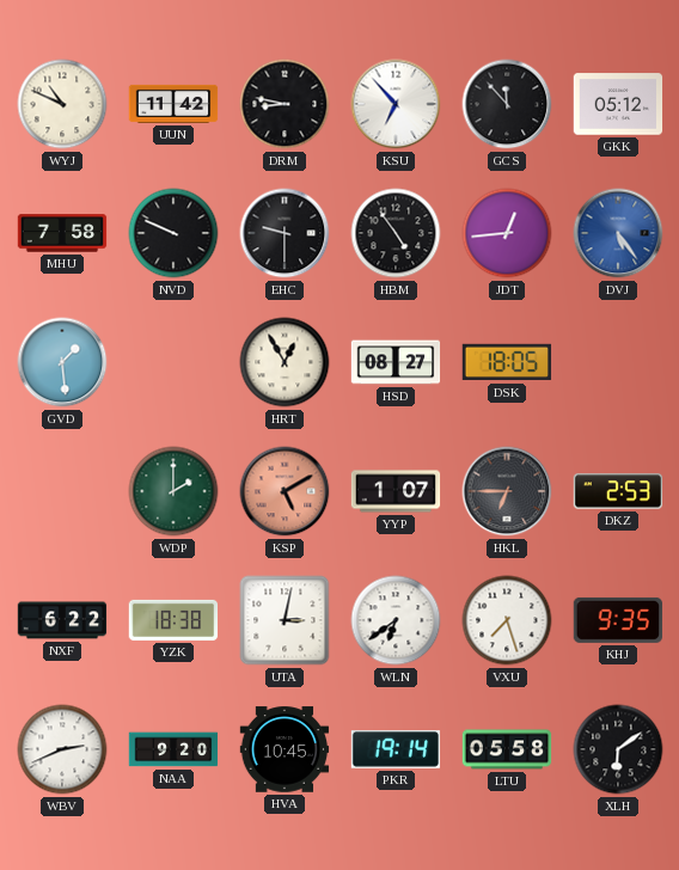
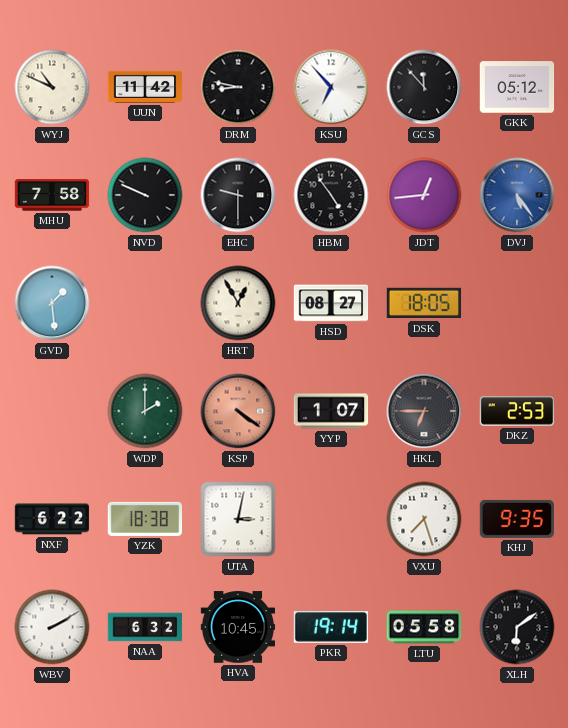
KSP: 5:10 -> 4:21
WLN: 6:39 -> none
WBV: 2:41 -> 2:10
NAA: 9:20 -> 6:32
